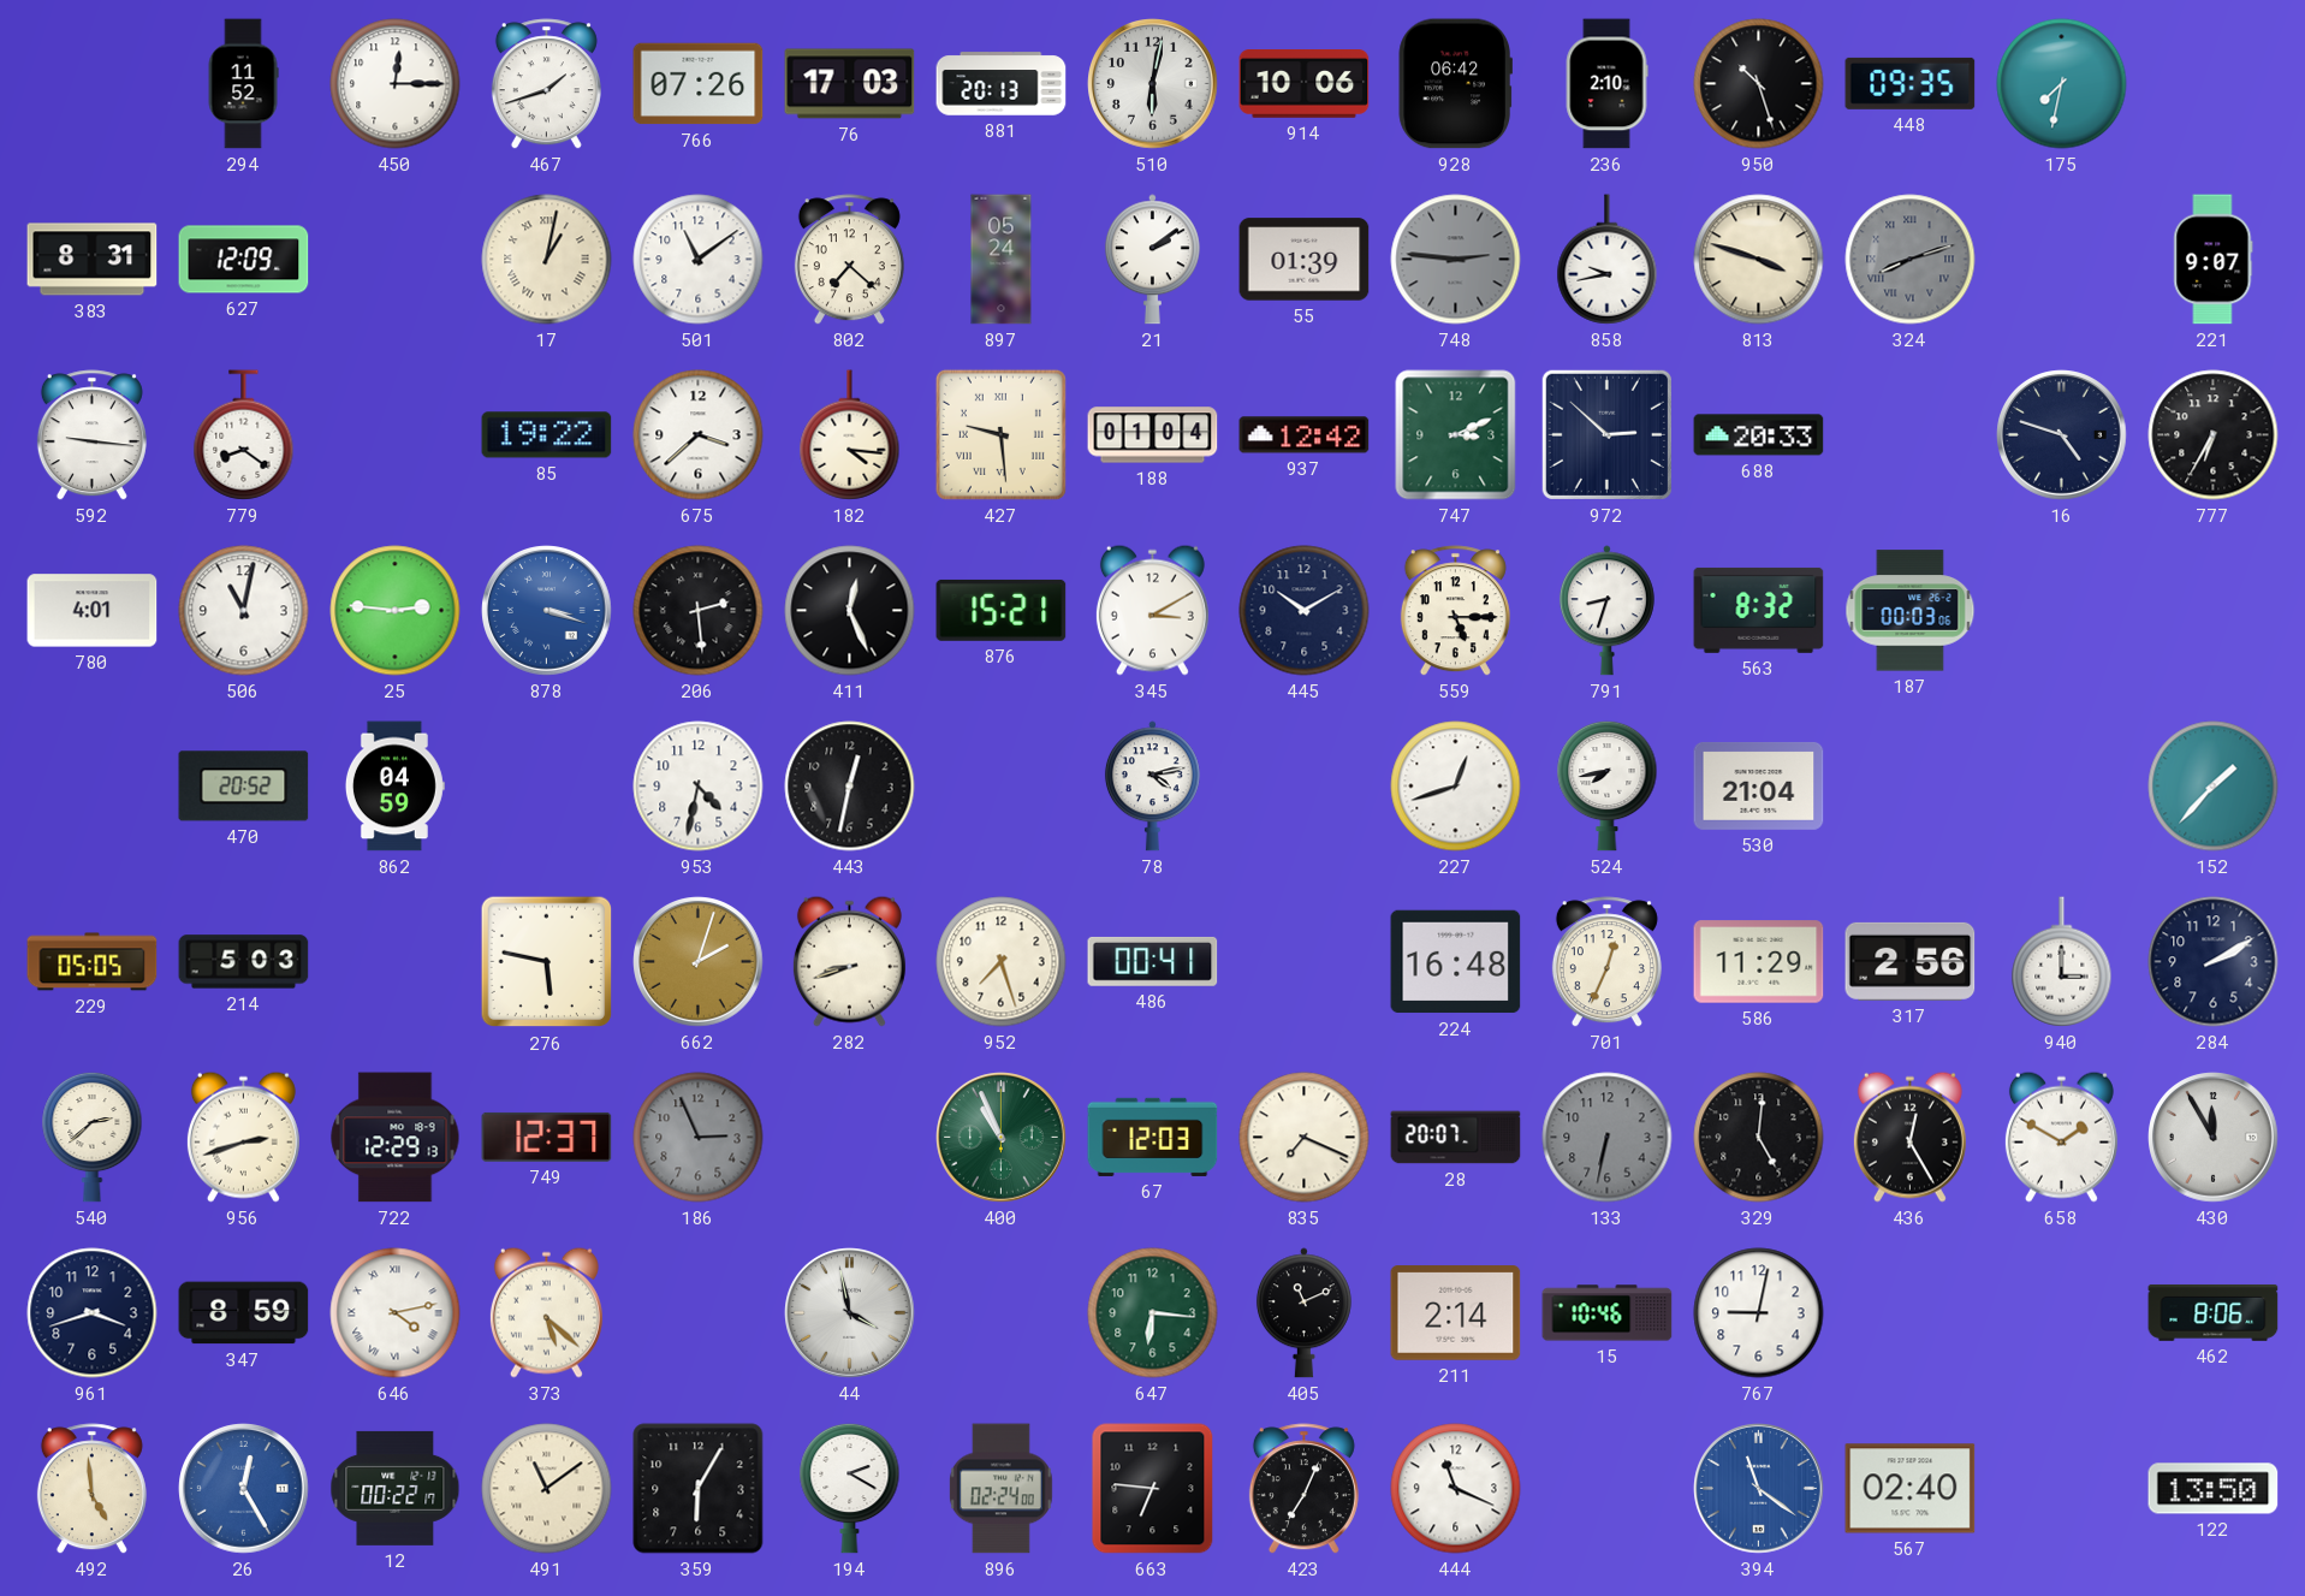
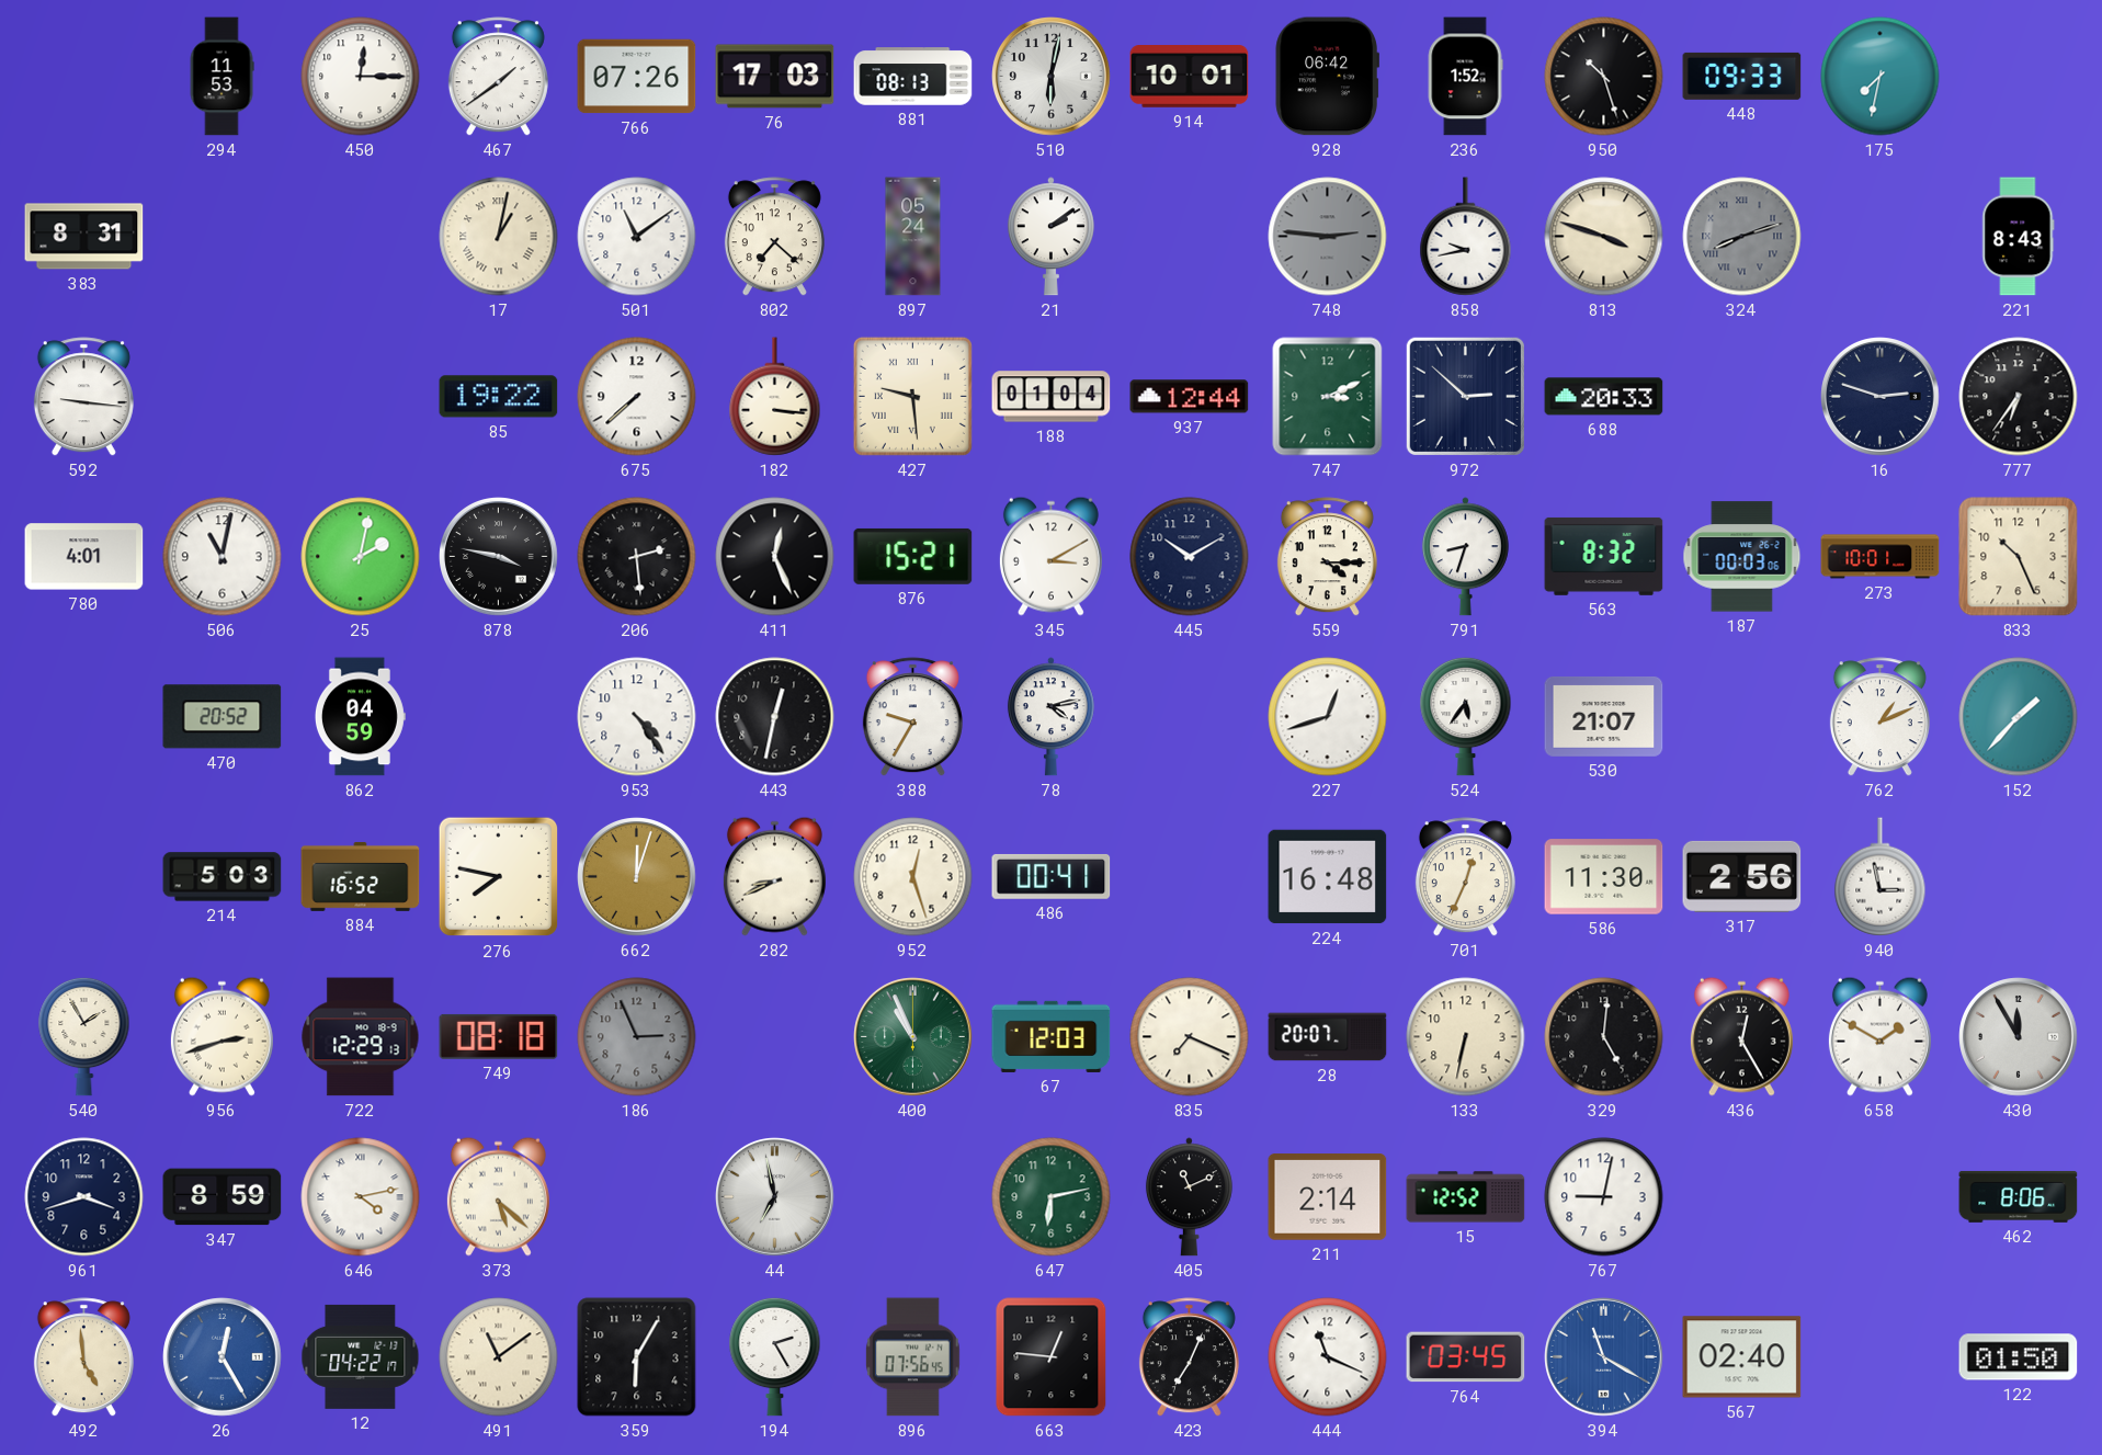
294: 11:52 -> 11:53
467: 1:42 -> 1:39
881: 20:13 -> 08:13
914: 10:06 -> 10:01
236: 2:10 -> 1:52
448: 09:35 -> 09:33
627: 12:09 -> none
55: 01:39 -> none
221: 9:07 -> 8:43
779: 8:21 -> none
675: 3:38 -> 7:38
182: 4:16 -> 3:16
937: 12:42 -> 12:44
16: 4:48 -> 2:48
777: 6:35 -> 6:36
25: 2:46 -> 2:02
878: 3:18 -> 3:47
878 dial: blue -> black
559: 5:15 -> 4:15
273: none -> 10:01
833: none -> 10:26
953: 4:32 -> 4:24
388: none -> 9:35
524: 7:43 -> 5:36
530: 21:04 -> 21:07
762: none -> 1:11
229: 05:05 -> none
884: none -> 16:52
276: 5:47 -> 7:47
662: 2:03 -> 12:03
282: 8:42 -> 8:41
952: 7:27 -> 12:27
586: 11:29 -> 11:30
940: 3:00 -> 2:58
284: 2:10 -> none
540: 2:38 -> 1:55
749: 12:37 -> 08:18
133 dial: grey -> cream
44: 3:58 -> 6:58
647: 6:16 -> 6:13
15: 10:46 -> 12:52
12: 00:22 -> 04:22
194: 2:20 -> 2:25
896: 02:24 -> 07:56
663: 6:46 -> 12:46
764: none -> 03:45
394: 11:21 -> 11:20
122: 13:50 -> 01:50
